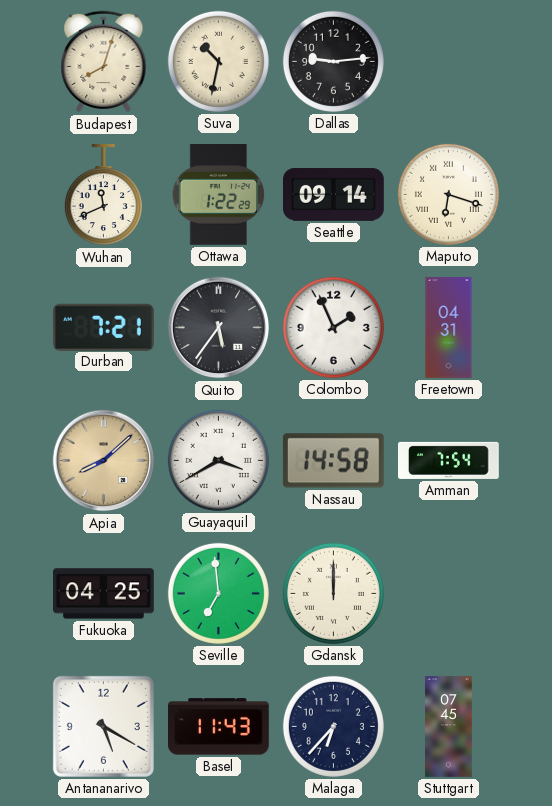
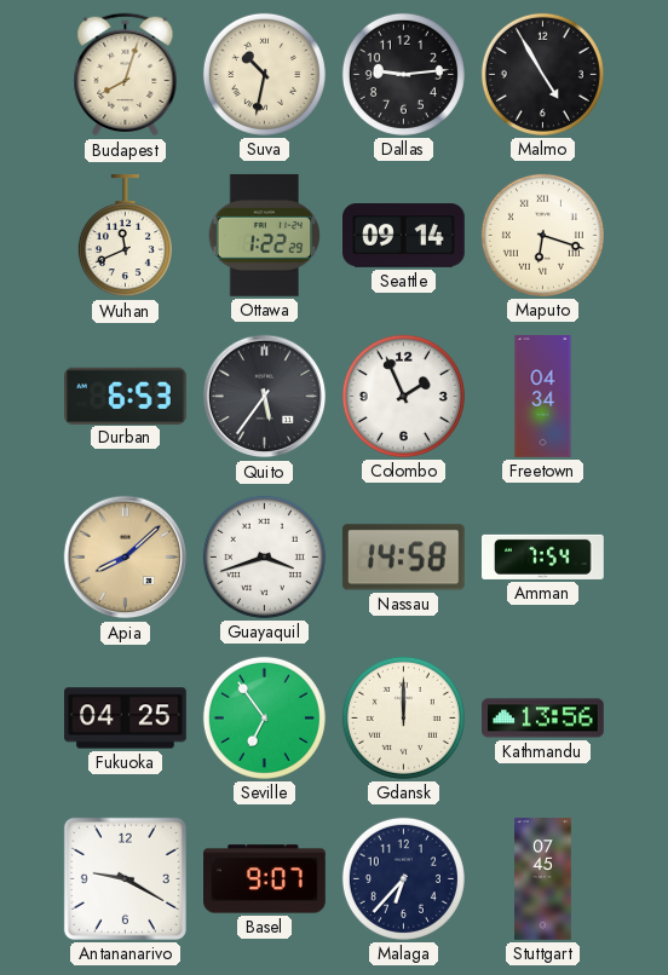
Malmo: none -> 4:55
Durban: 7:21 -> 6:53
Freetown: 04:31 -> 04:34
Guayaquil: 3:40 -> 3:42
Seville: 6:59 -> 6:54
Kathmandu: none -> 13:56
Antananarivo: 5:20 -> 9:20
Basel: 11:43 -> 9:07
